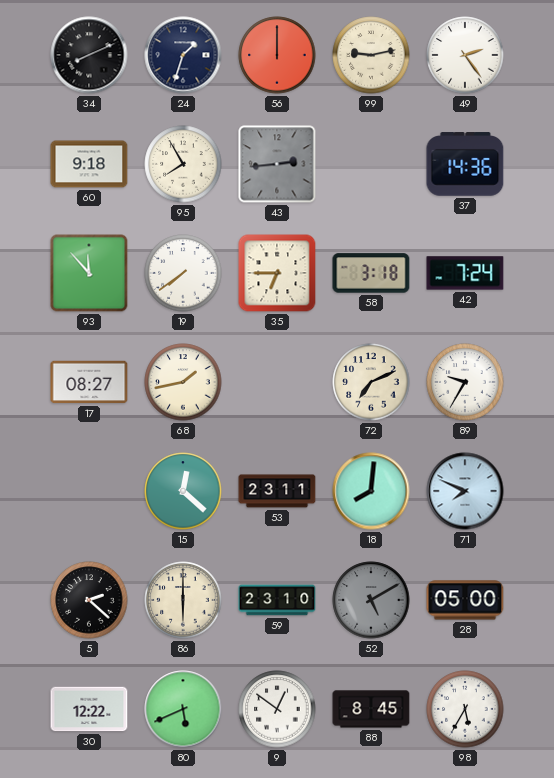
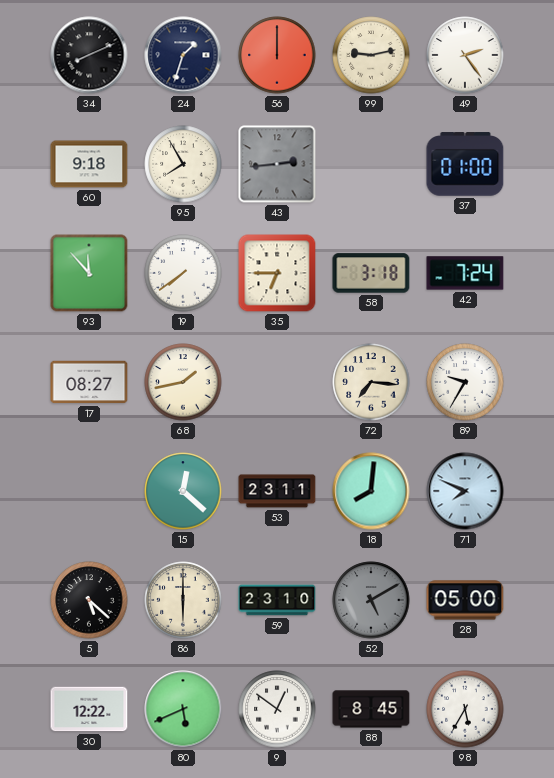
37: 14:36 -> 01:00
72: 7:11 -> 7:16
5: 2:22 -> 5:22
